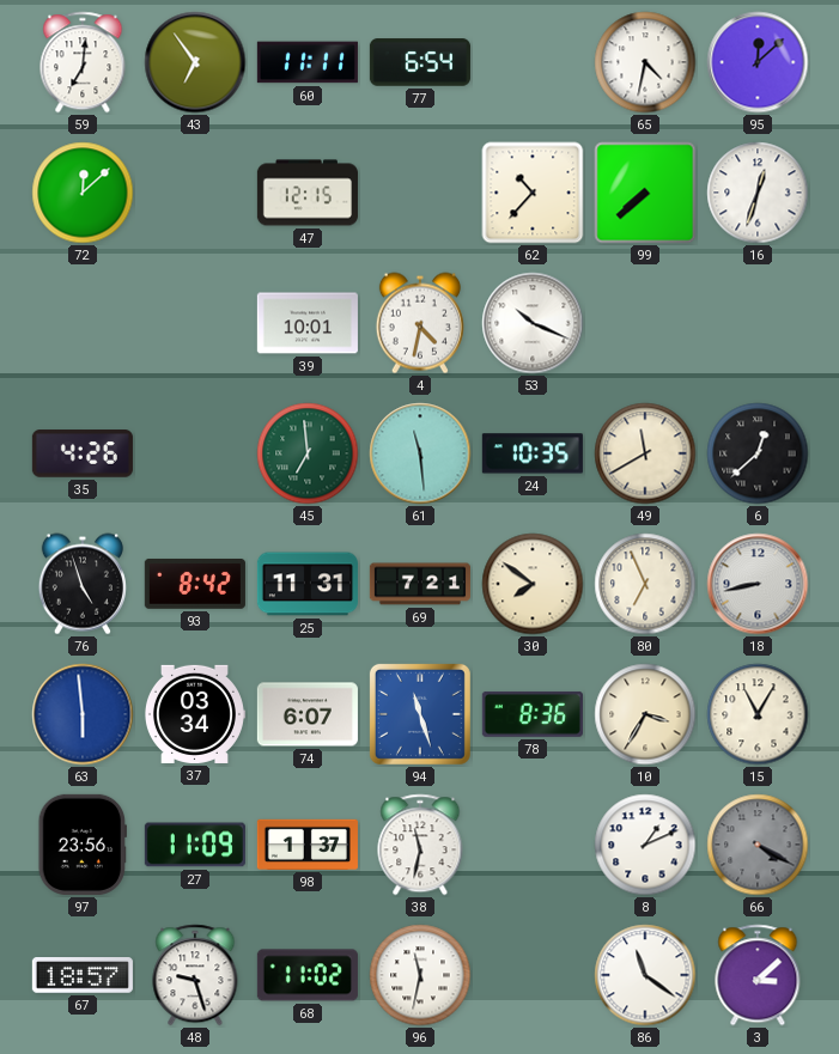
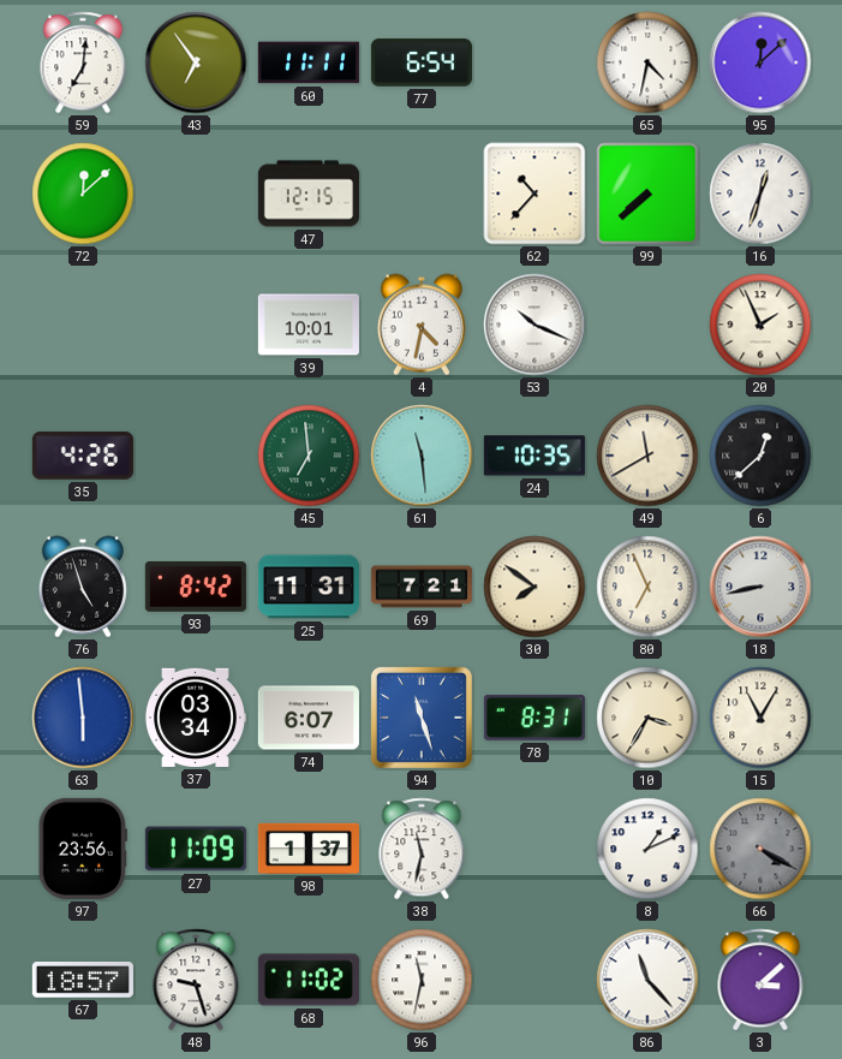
20: none -> 1:56
78: 8:36 -> 8:31
86: 11:21 -> 11:23
